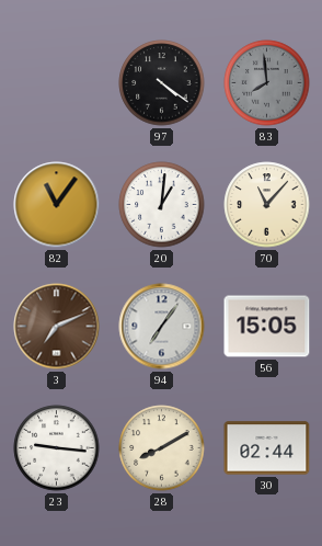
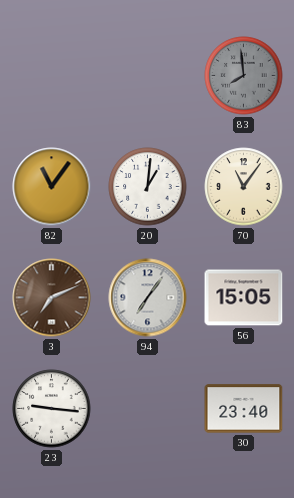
97: 4:21 -> none
70: 11:07 -> 11:06
28: 8:10 -> none
30: 02:44 -> 23:40
